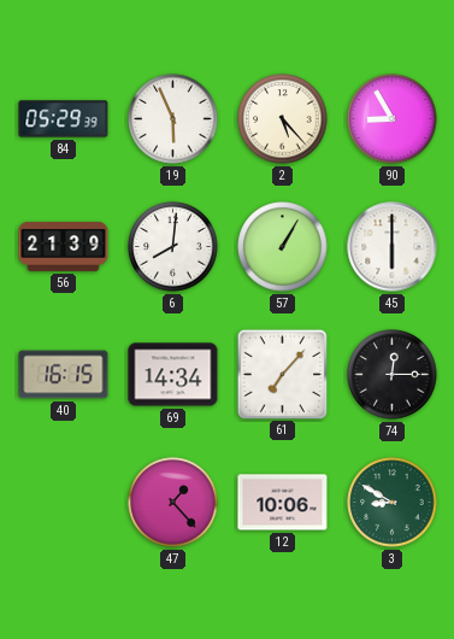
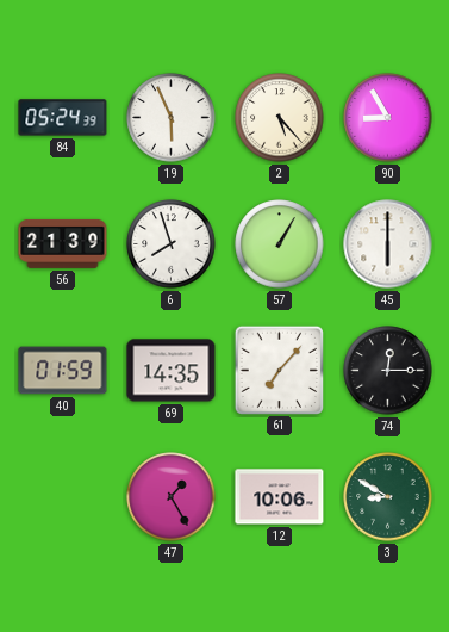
84: 05:29 -> 05:24
6: 8:01 -> 7:57
40: 16:15 -> 01:59
69: 14:34 -> 14:35
47: 1:23 -> 1:25
